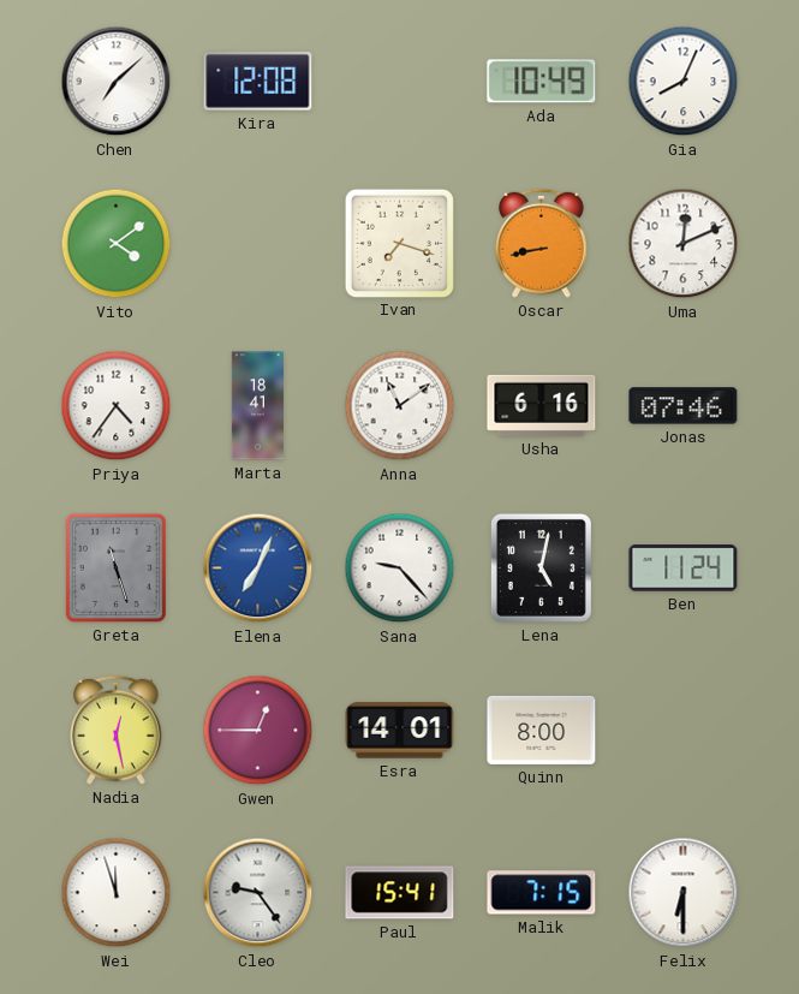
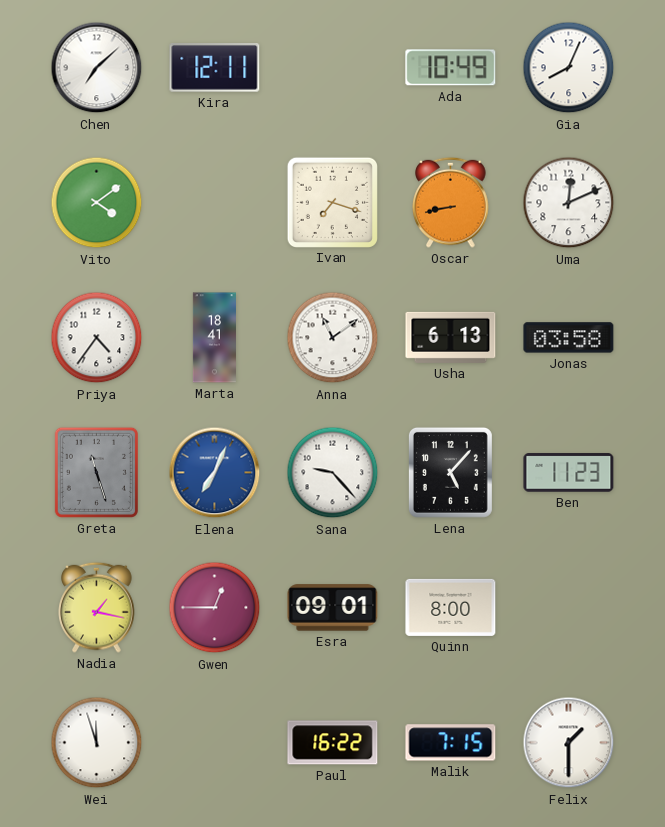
Kira: 12:08 -> 12:11
Usha: 6:16 -> 6:13
Jonas: 07:46 -> 03:58
Lena: 5:02 -> 5:07
Ben: 11:24 -> 11:23
Nadia: 12:28 -> 1:17
Esra: 14:01 -> 09:01
Cleo: 9:24 -> none
Paul: 15:41 -> 16:22
Felix: 6:30 -> 1:30
